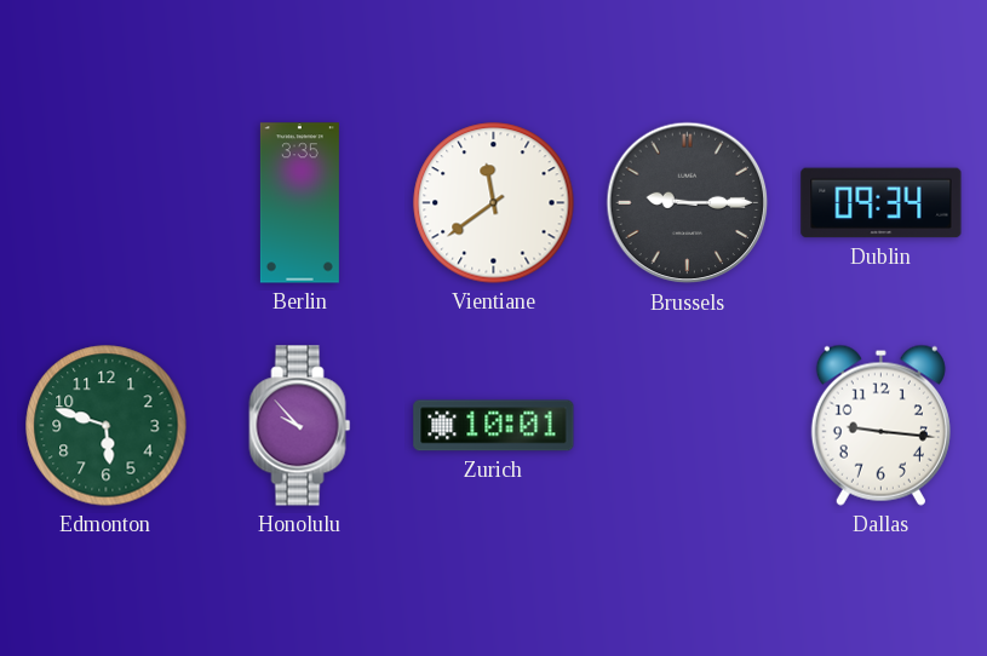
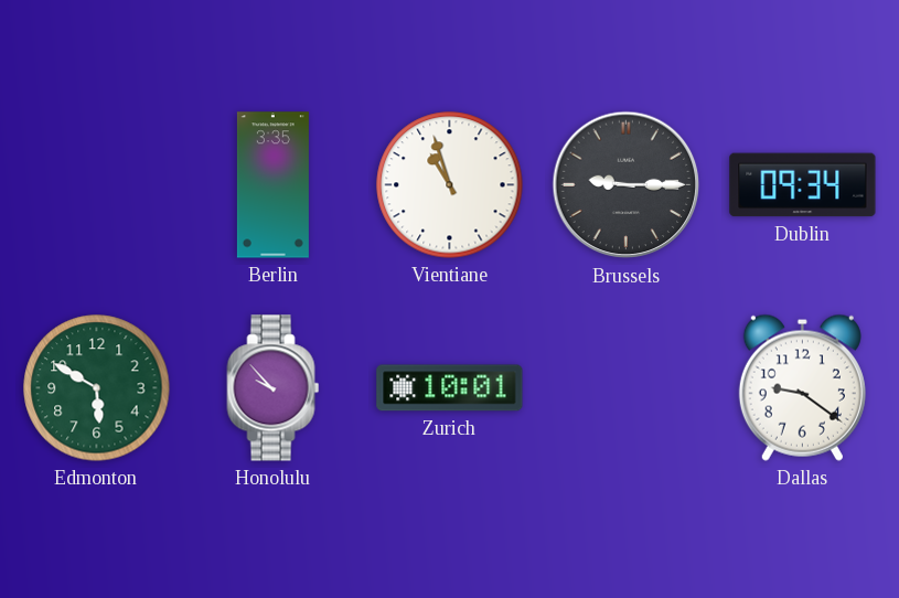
Vientiane: 11:39 -> 10:57
Edmonton: 5:48 -> 5:50
Dallas: 9:16 -> 9:21
